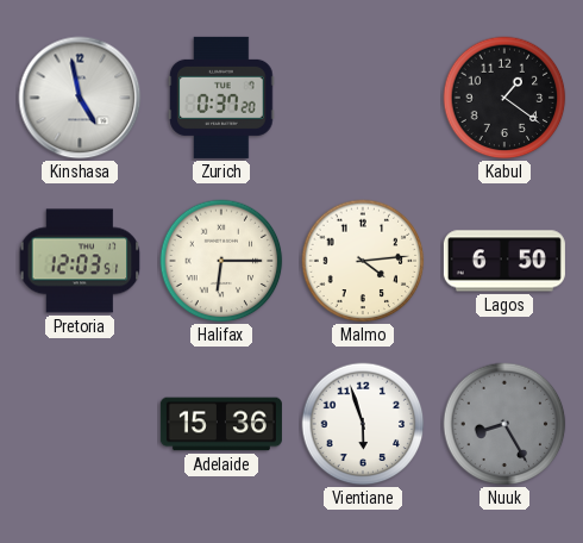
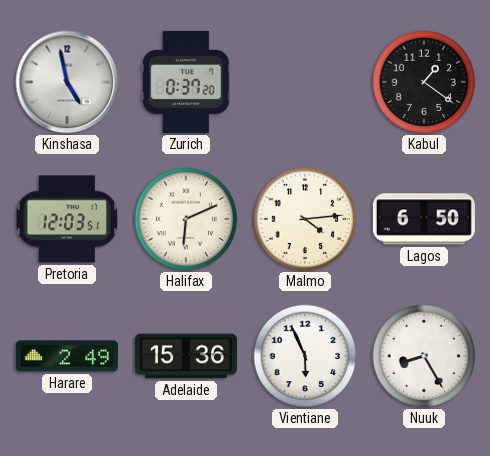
Halifax: 6:15 -> 6:11
Harare: none -> 2:49
Vientiane: 5:57 -> 5:56
Nuuk dial: grey -> white
